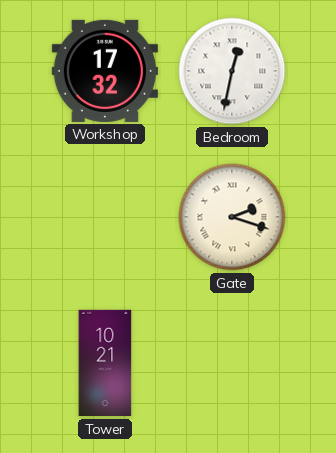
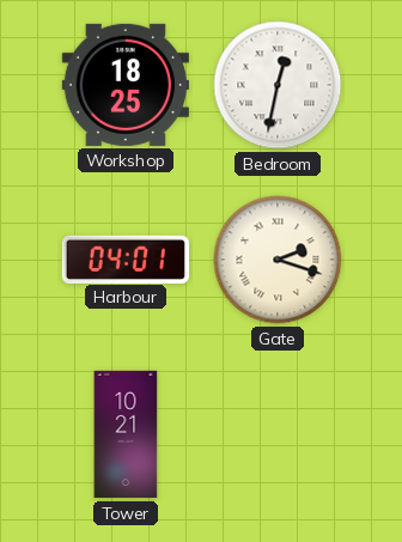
Workshop: 17:32 -> 18:25
Harbour: none -> 04:01
